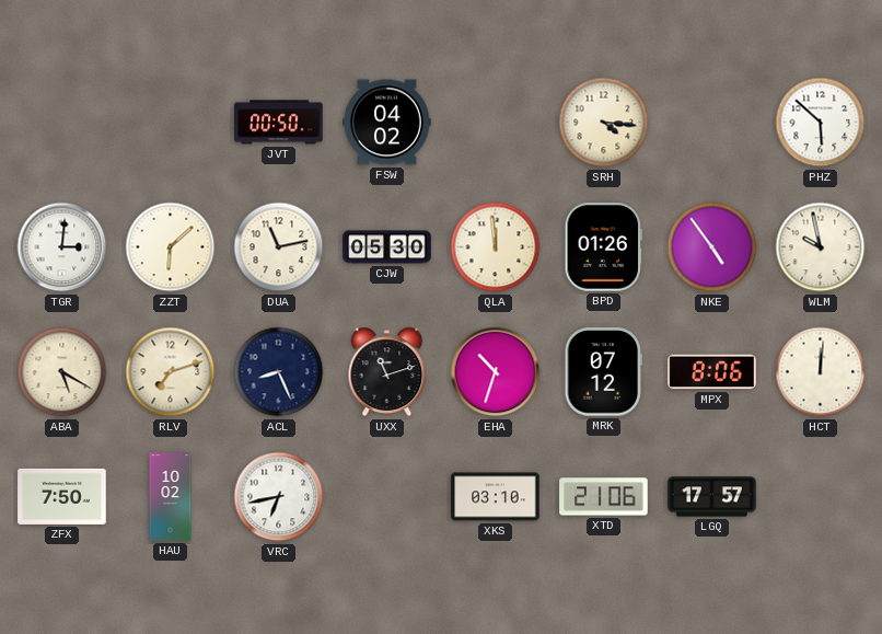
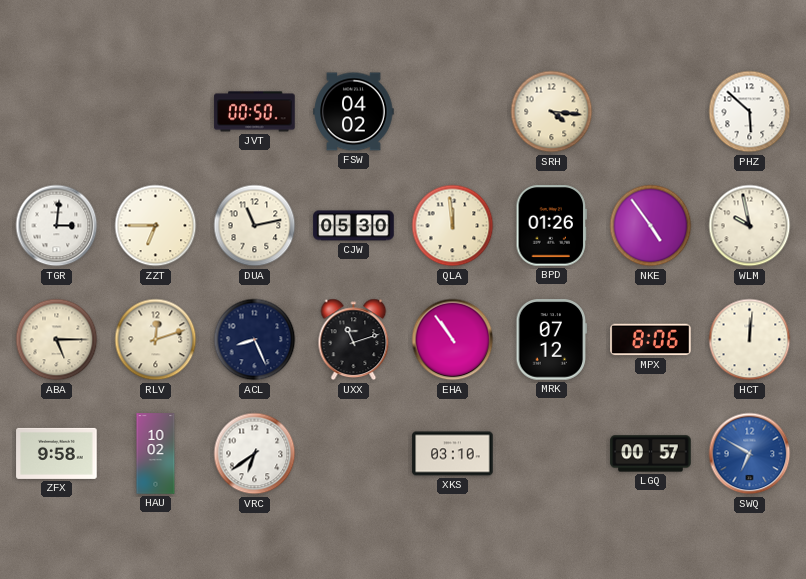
ZZT: 6:08 -> 6:45
ABA: 5:20 -> 5:15
RLV: 7:12 -> 12:12
EHA: 10:33 -> 10:54
ZFX: 7:50 -> 9:58
VRC: 6:43 -> 6:39
XTD: 21:06 -> none
LGQ: 17:57 -> 00:57
SWQ: none -> 6:50
